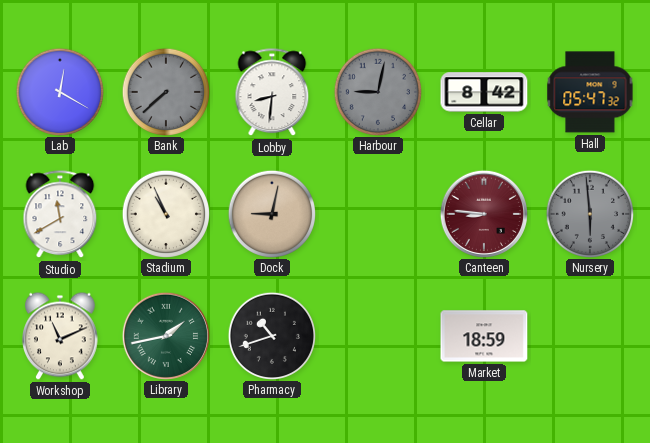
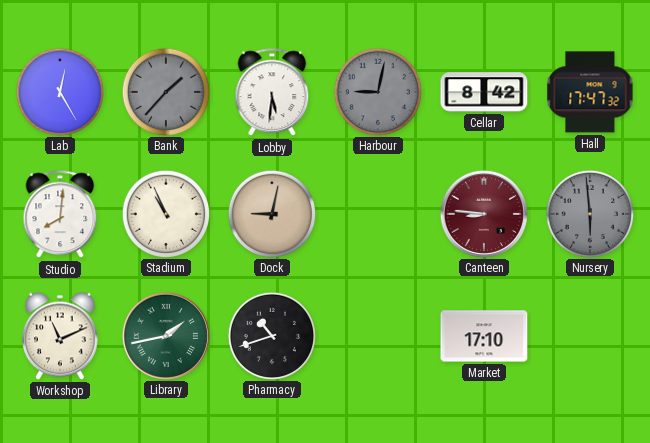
Lab: 12:20 -> 12:25
Bank: 7:38 -> 1:37
Lobby: 8:31 -> 5:31
Hall: 05:47 -> 17:47
Studio: 11:40 -> 8:01
Market: 18:59 -> 17:10
